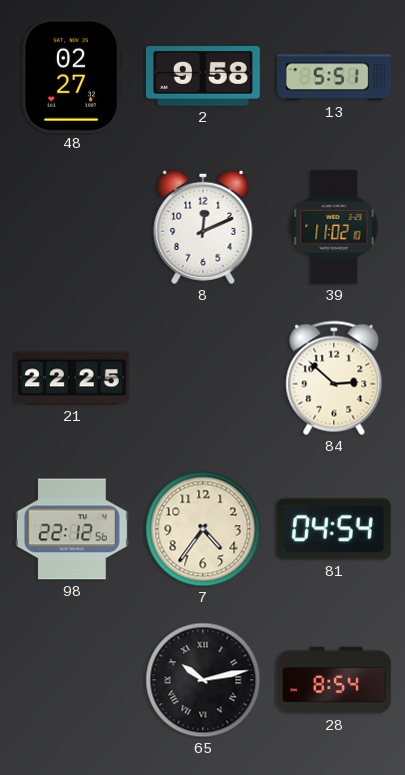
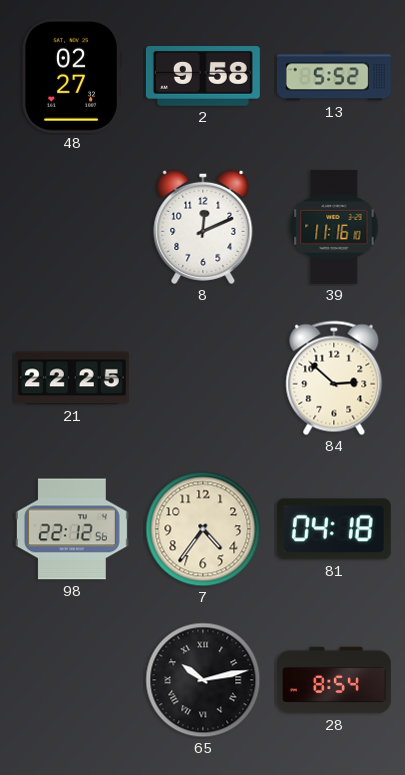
13: 5:51 -> 5:52
39: 11:02 -> 11:16
81: 04:54 -> 04:18
